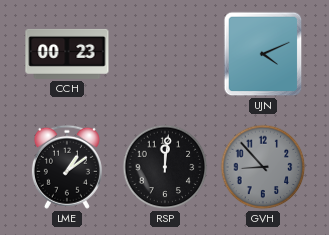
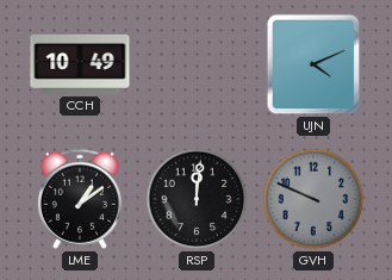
CCH: 00:23 -> 10:49
GVH: 8:53 -> 9:49
